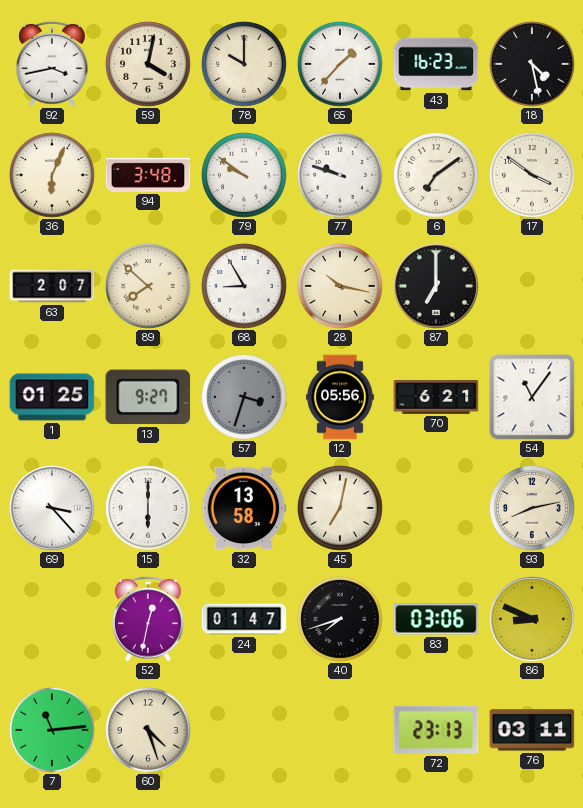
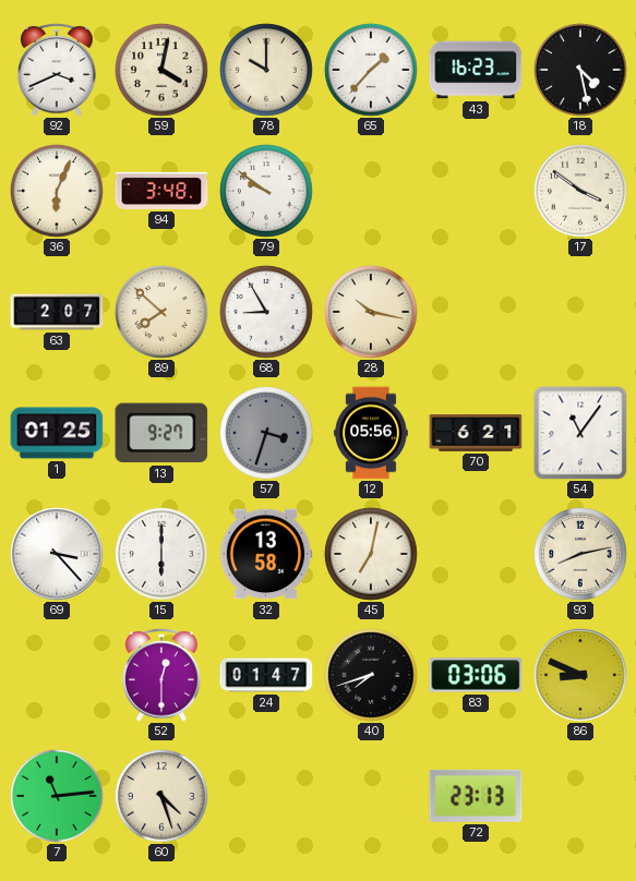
92: 3:43 -> 3:41
77: 9:48 -> none
6: 7:09 -> none
87: 7:00 -> none
52: 12:32 -> 12:30
76: 03:11 -> none
